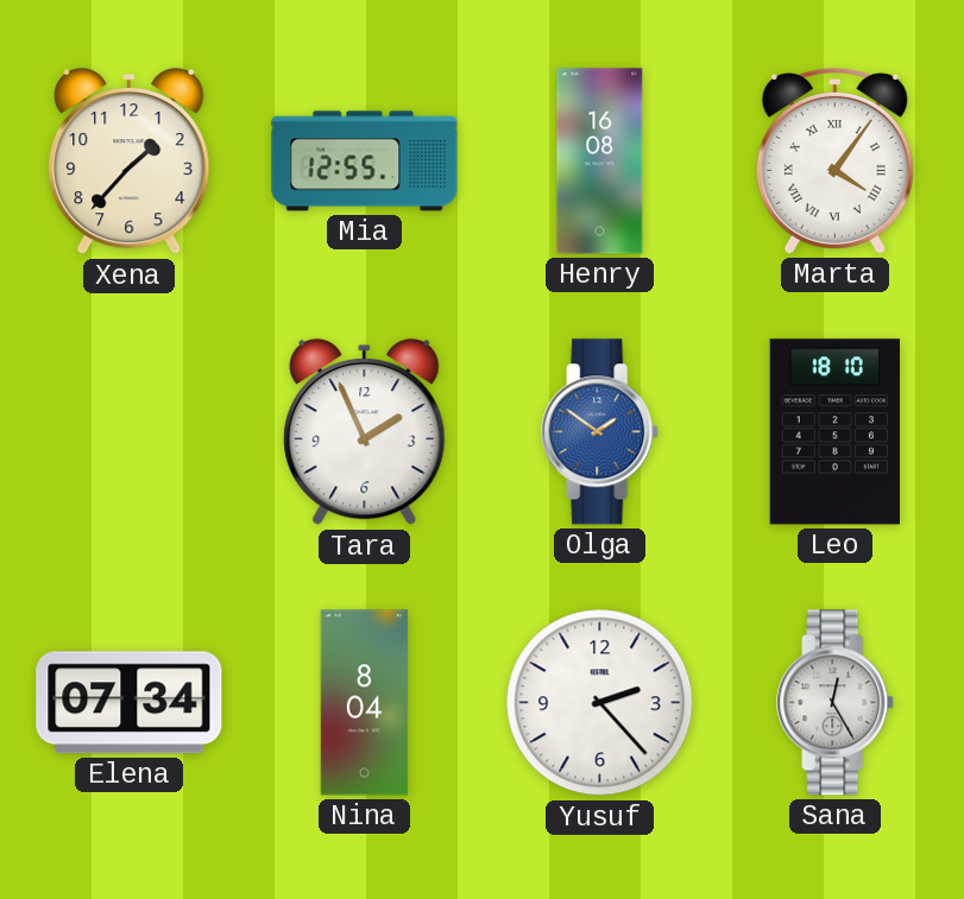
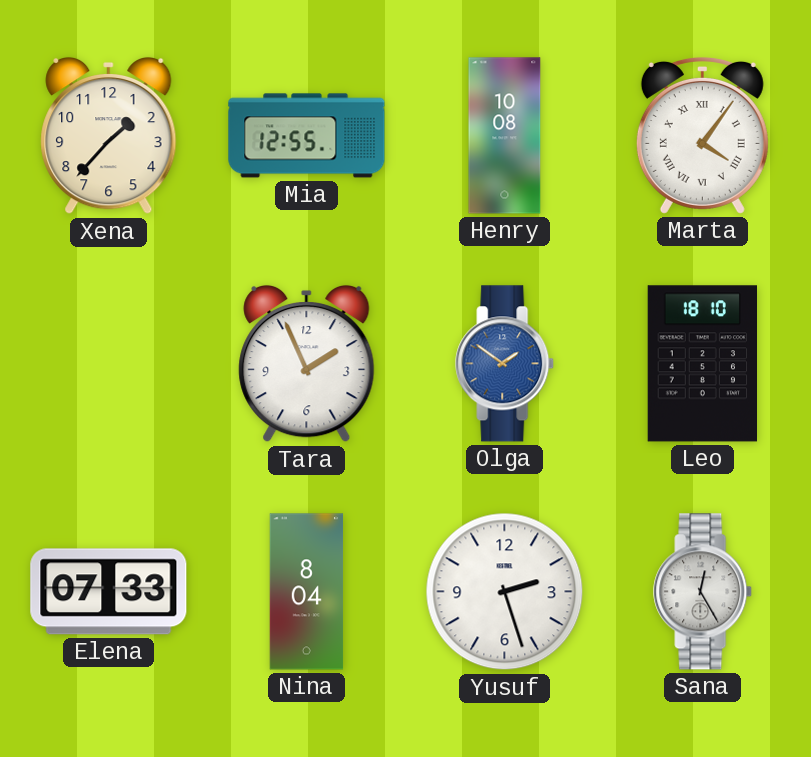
Henry: 16:08 -> 10:08
Elena: 07:34 -> 07:33
Yusuf: 2:23 -> 2:27
